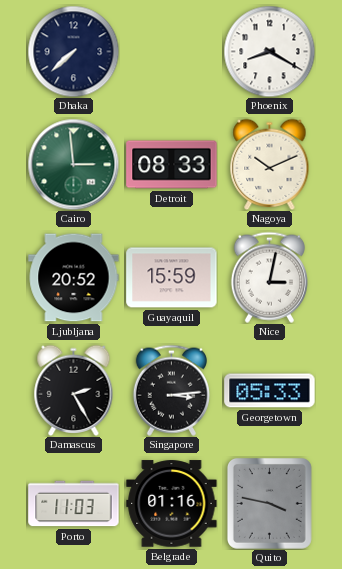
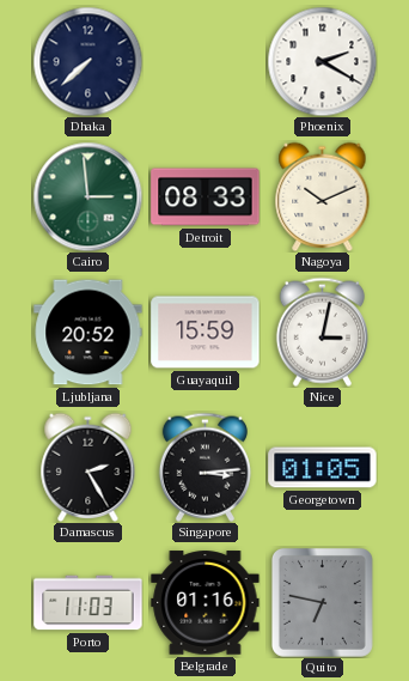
Phoenix: 8:20 -> 2:20
Georgetown: 05:33 -> 01:05
Quito: 3:47 -> 6:47
